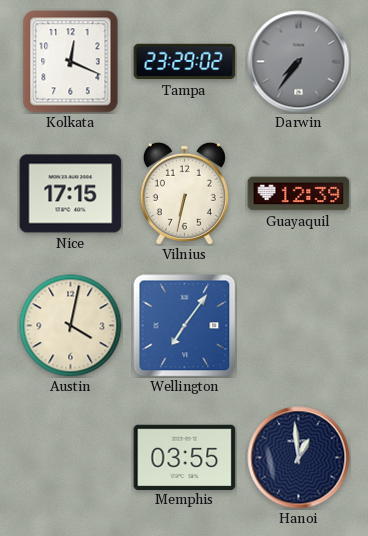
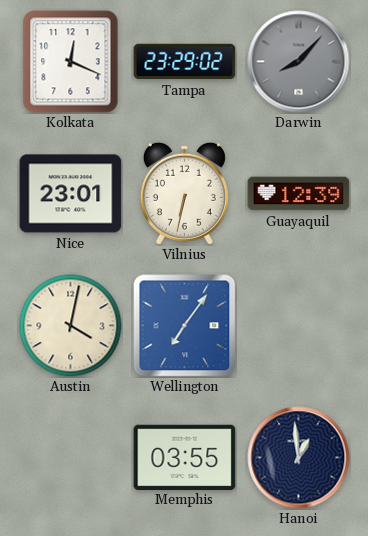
Darwin: 7:36 -> 8:07
Nice: 17:15 -> 23:01
